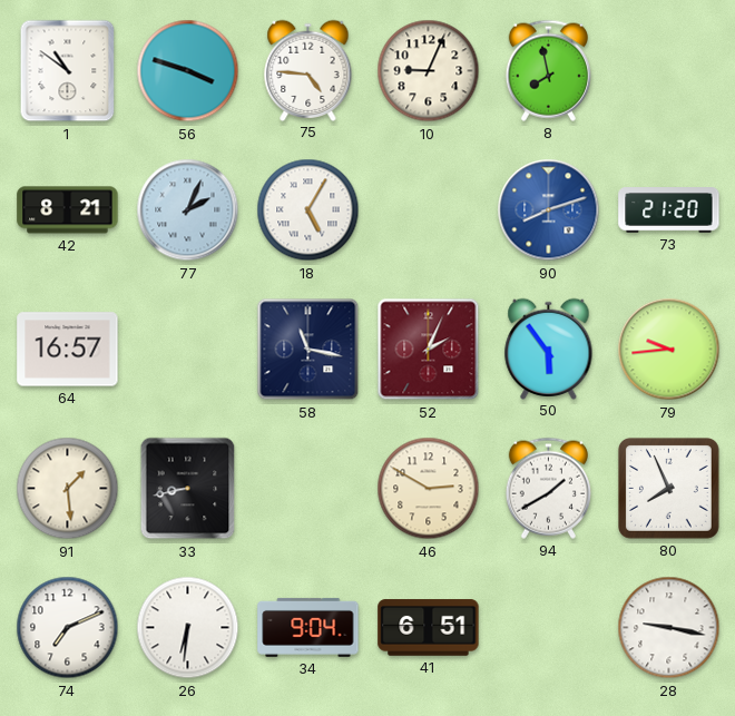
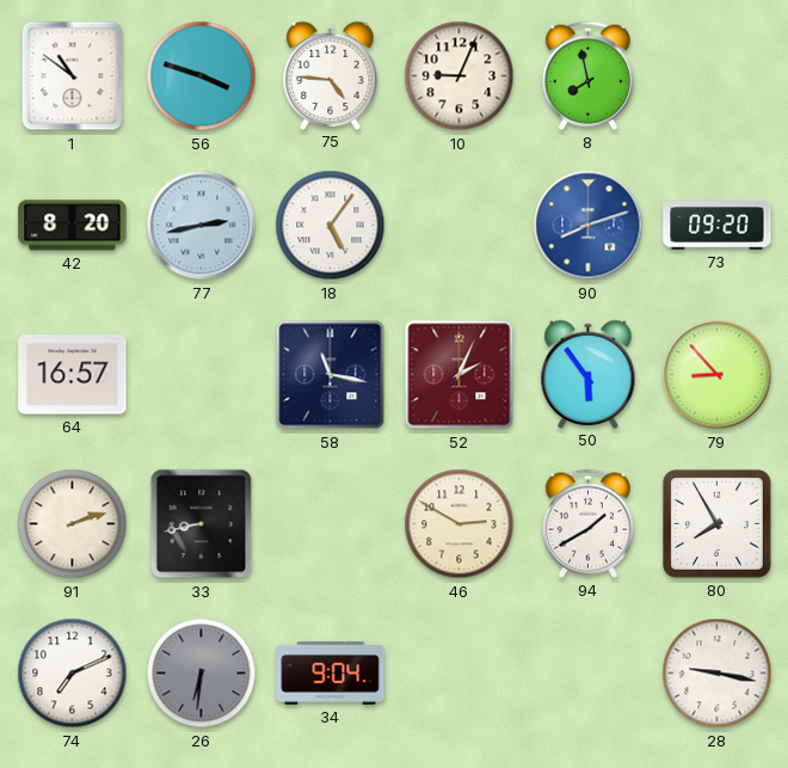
42: 8:21 -> 8:20
77: 2:04 -> 2:43
18: 5:05 -> 5:06
73: 21:20 -> 09:20
79: 9:44 -> 8:53
91: 1:29 -> 2:12
80: 7:56 -> 7:55
26 dial: white -> grey
41: 6:51 -> none
